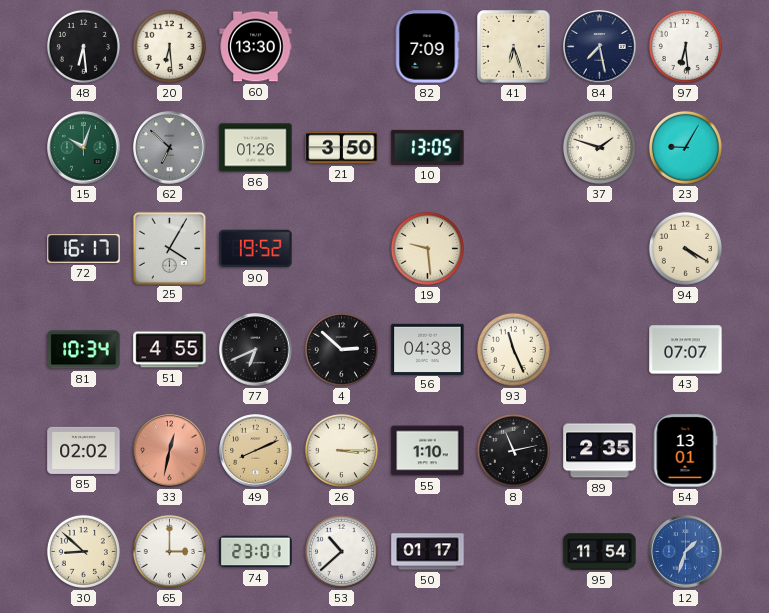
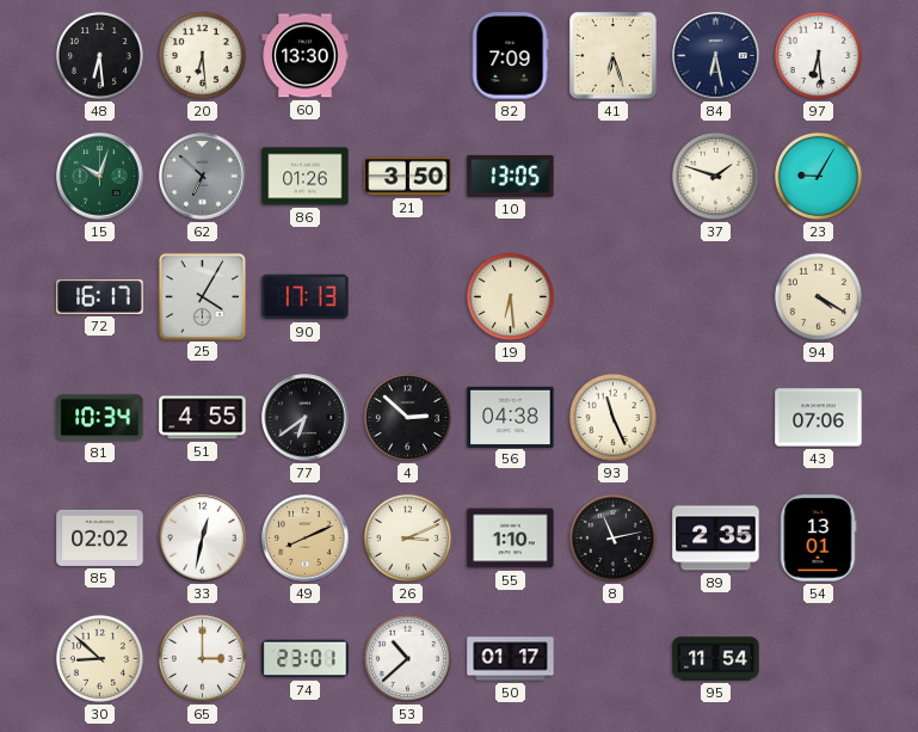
84: 7:28 -> 6:28
90: 19:52 -> 17:13
19: 9:29 -> 6:29
77: 6:41 -> 6:39
43: 07:07 -> 07:06
33 dial: salmon -> white
26: 3:15 -> 3:11
12: 1:33 -> none
